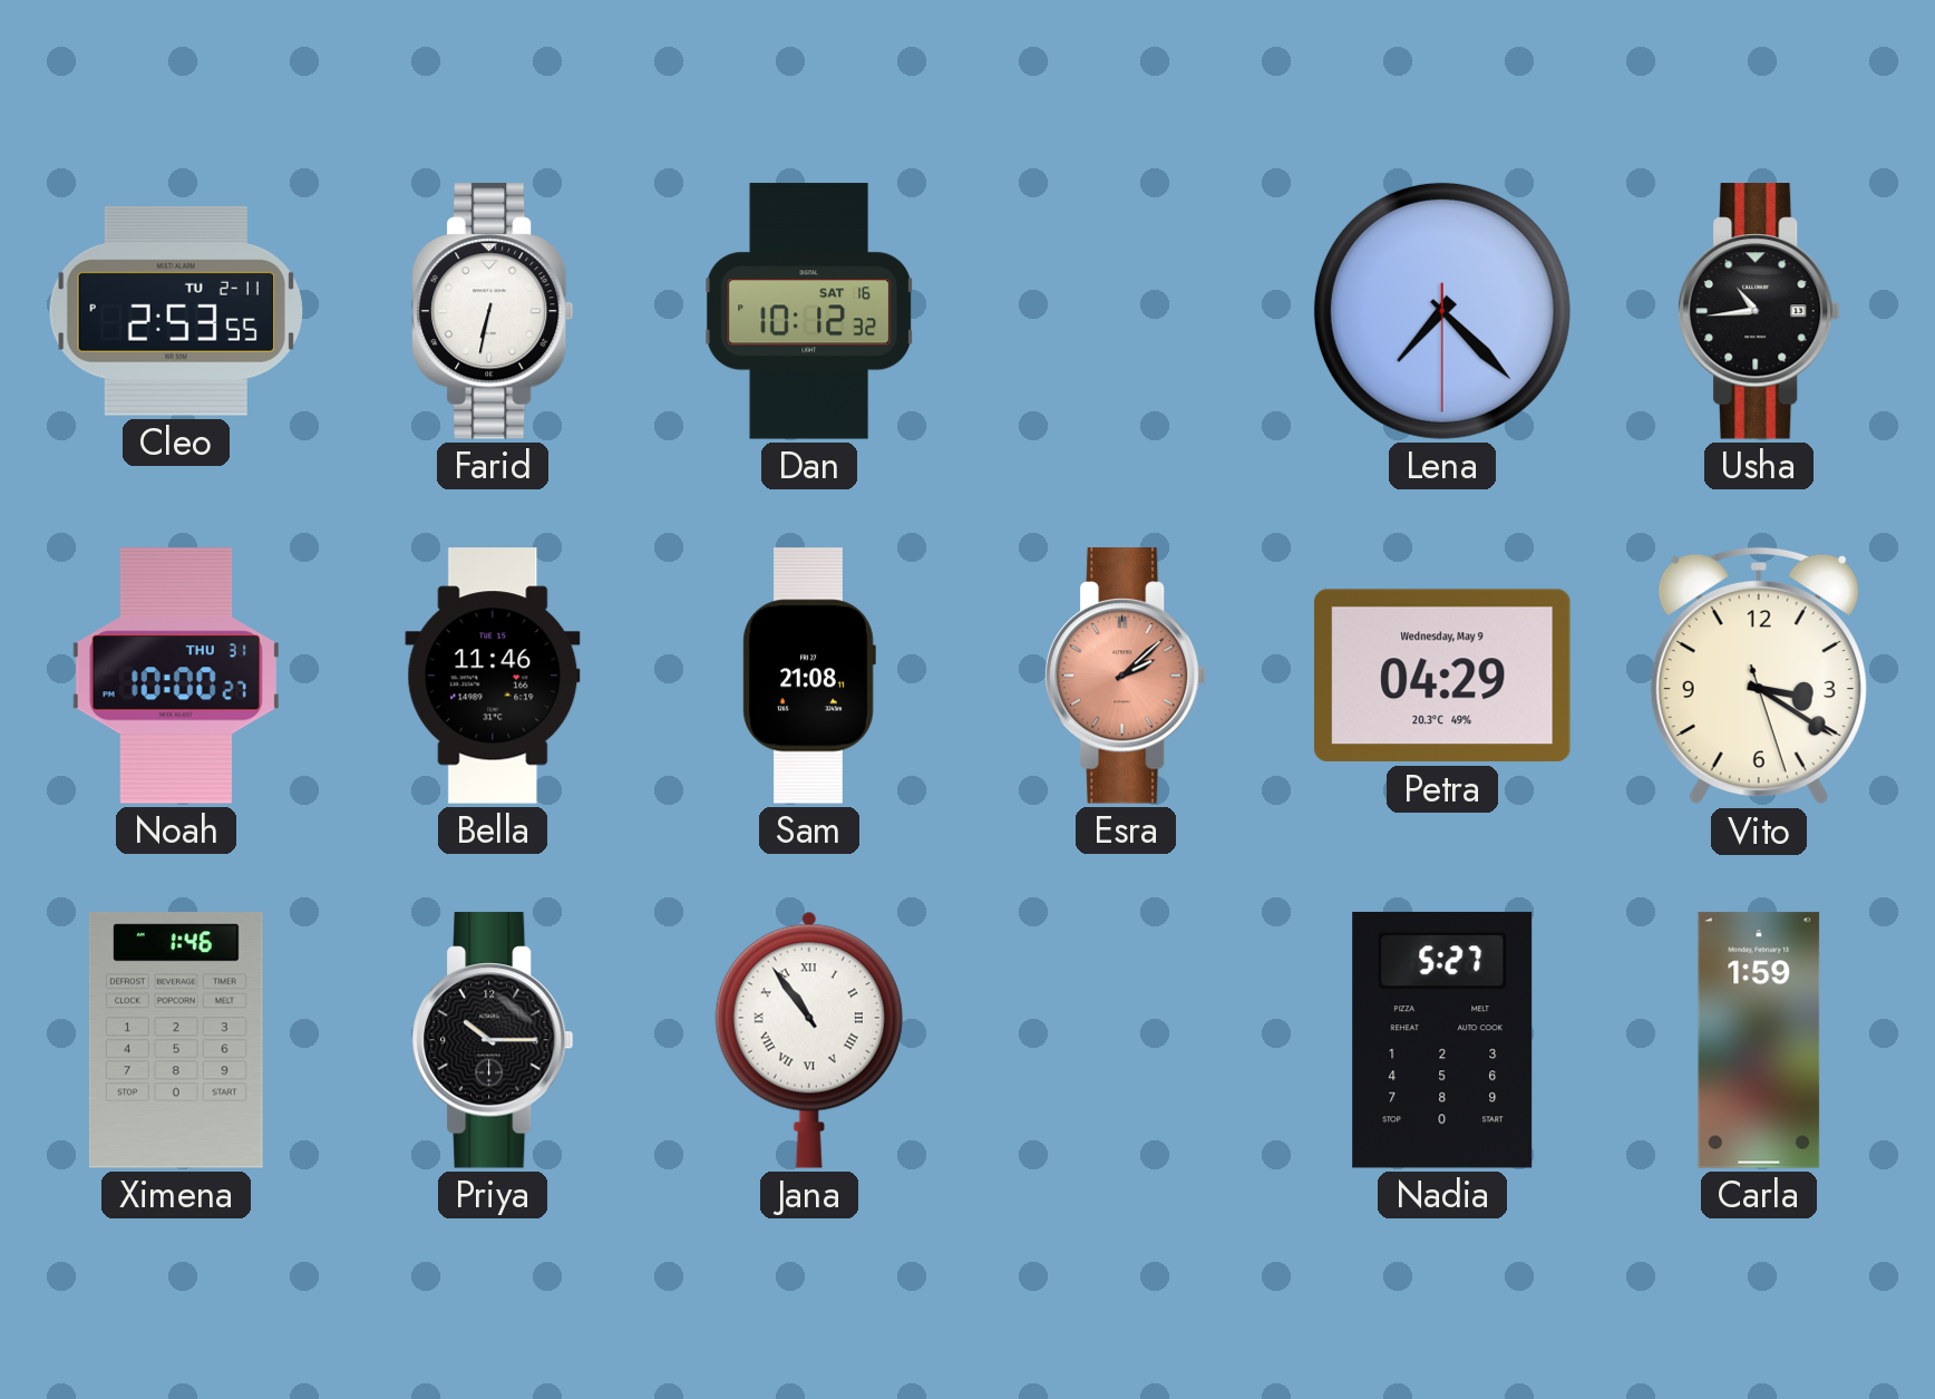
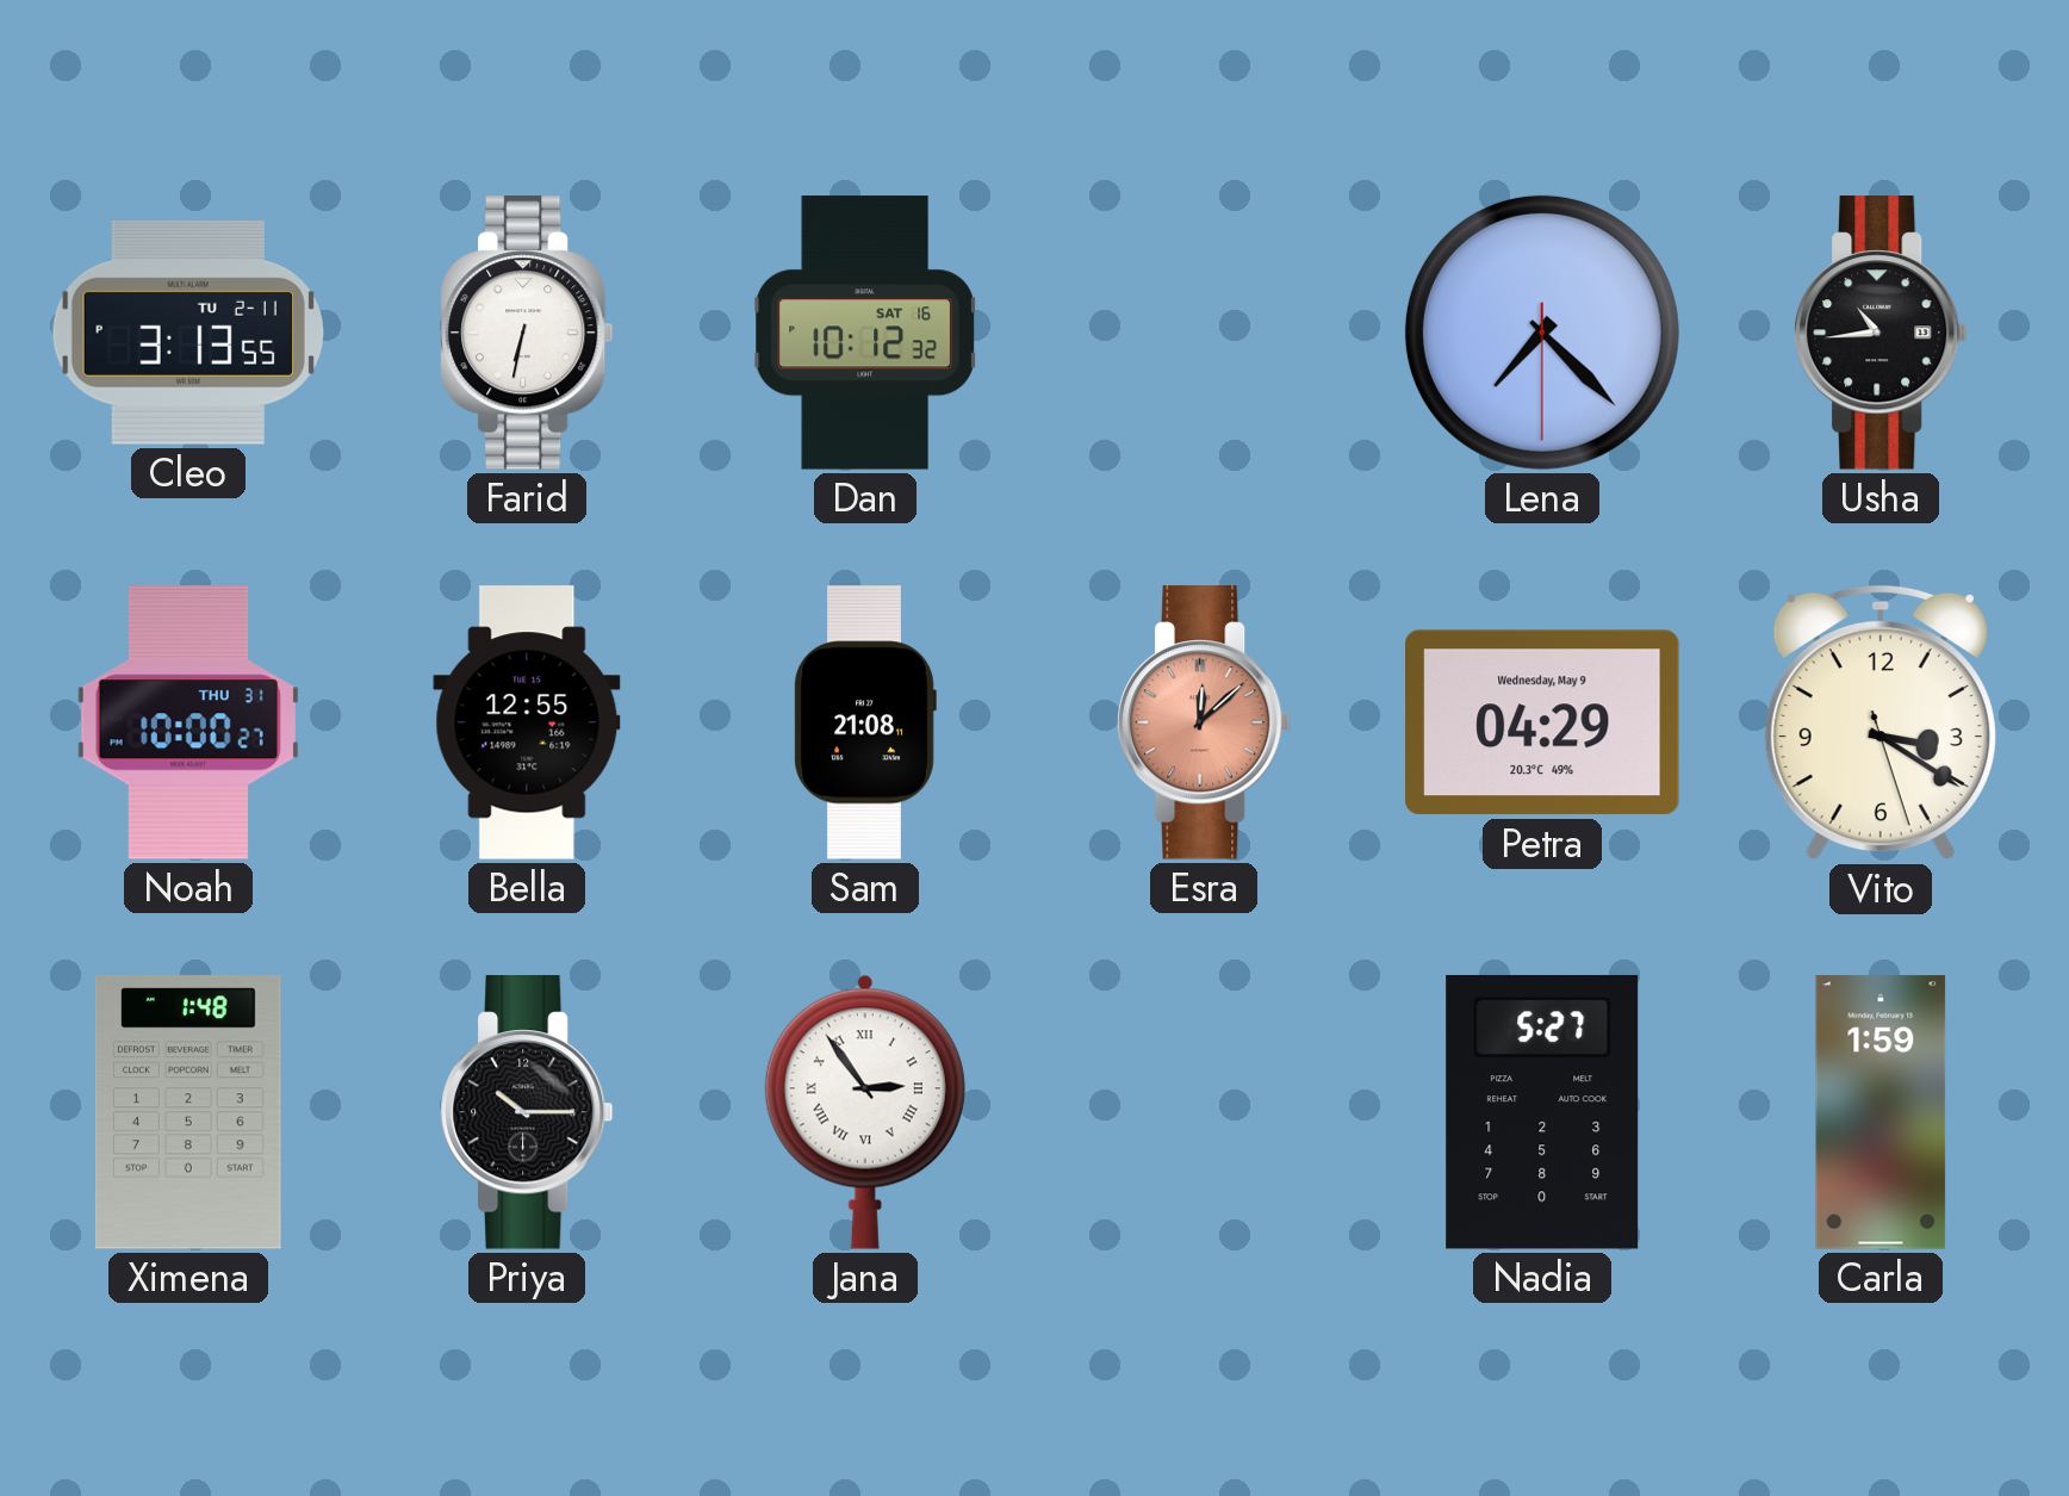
Cleo: 2:53 -> 3:13
Bella: 11:46 -> 12:55
Esra: 2:08 -> 12:08
Ximena: 1:46 -> 1:48
Jana: 10:54 -> 2:54
